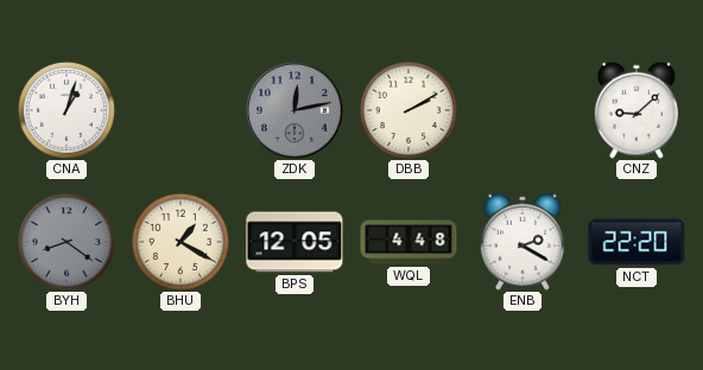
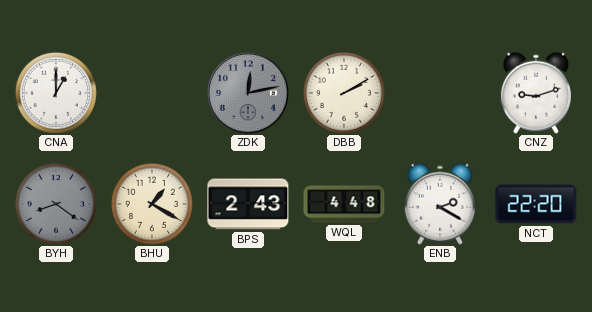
CNA: 1:03 -> 1:00
CNZ: 9:08 -> 9:12
BPS: 12:05 -> 2:43
